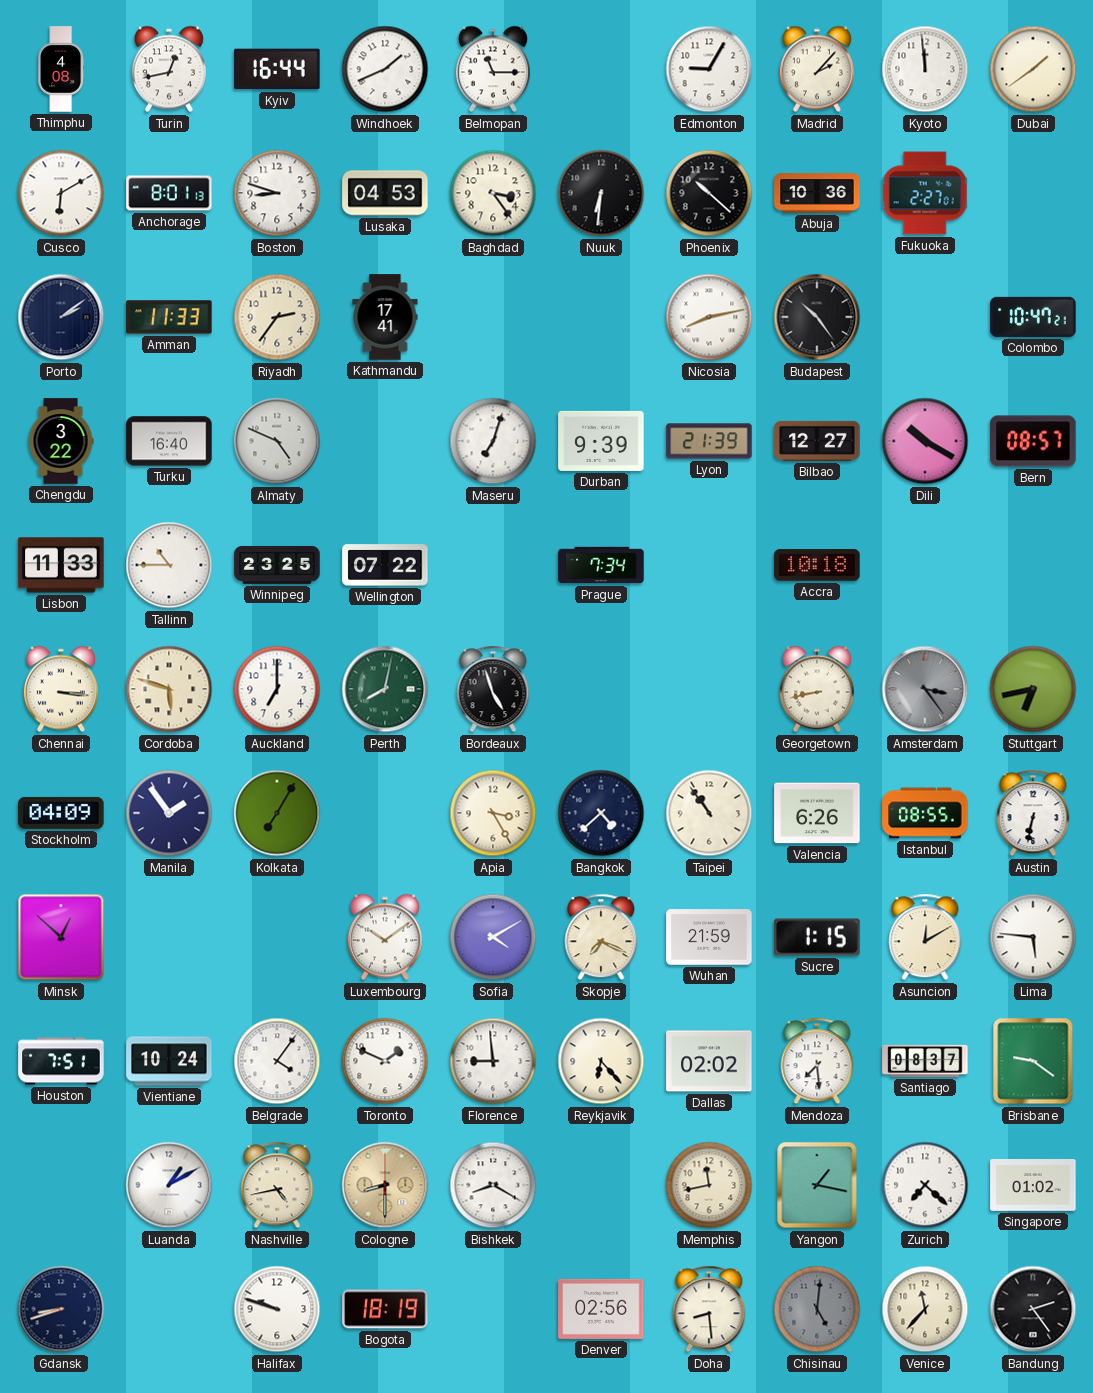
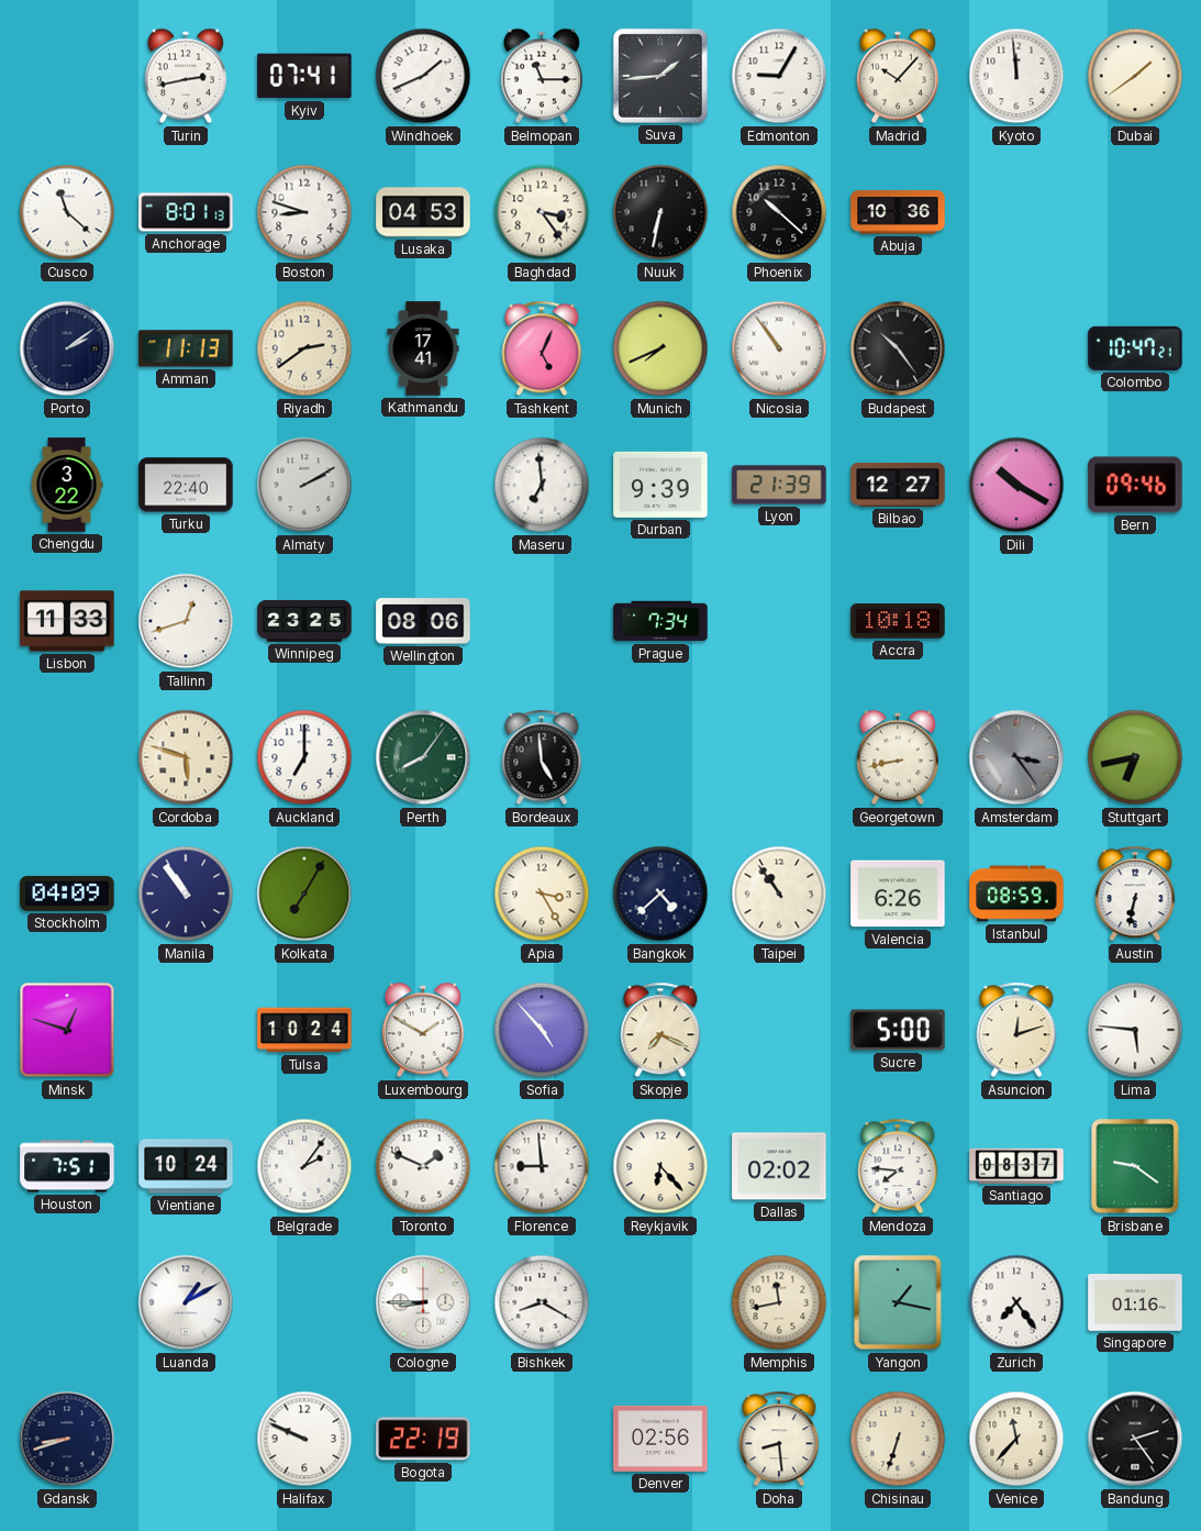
Thimphu: 4:08 -> none
Turin: 12:43 -> 2:43
Kyiv: 16:44 -> 07:41
Suva: none -> 1:44
Madrid: 2:07 -> 10:07
Cusco: 6:10 -> 11:22
Nuuk: 6:31 -> 6:32
Fukuoka: 2:27 -> none
Amman: 11:33 -> 11:13
Riyadh: 2:36 -> 2:39
Tashkent: none -> 5:04
Munich: none -> 7:41
Nicosia: 8:13 -> 10:54
Turku: 16:40 -> 22:40
Almaty: 4:49 -> 2:10
Maseru: 7:03 -> 6:59
Bern: 08:57 -> 09:46
Tallinn: 10:45 -> 12:42
Wellington: 07:22 -> 08:06
Chennai: 3:16 -> none
Perth: 8:02 -> 8:06
Bordeaux: 4:57 -> 4:59
Manila: 1:54 -> 10:54
Istanbul: 08:55 -> 08:59
Minsk: 12:52 -> 12:48
Tulsa: none -> 10:24
Luxembourg: 10:09 -> 1:50
Sofia: 4:10 -> 4:53
Wuhan: 21:59 -> none
Sucre: 1:15 -> 5:00
Asuncion: 12:10 -> 12:12
Belgrade: 4:06 -> 2:06
Mendoza: 7:29 -> 7:46
Nashville: 4:43 -> none
Cologne: 8:30 -> 8:45
Cologne dial: champagne -> white
Zurich: 7:22 -> 7:24
Singapore: 01:02 -> 01:16
Halifax: 9:48 -> 9:49
Bogota: 18:19 -> 22:19
Chisinau: 5:01 -> 6:33
Chisinau dial: grey -> cream
